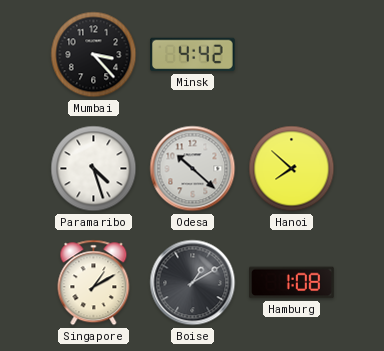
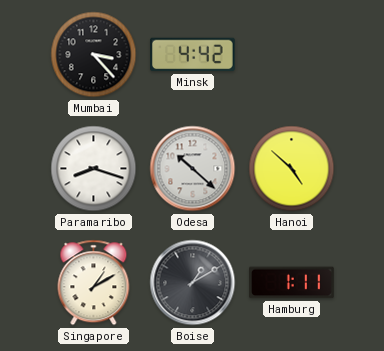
Paramaribo: 4:27 -> 8:18
Hanoi: 7:52 -> 4:52
Hamburg: 1:08 -> 1:11
